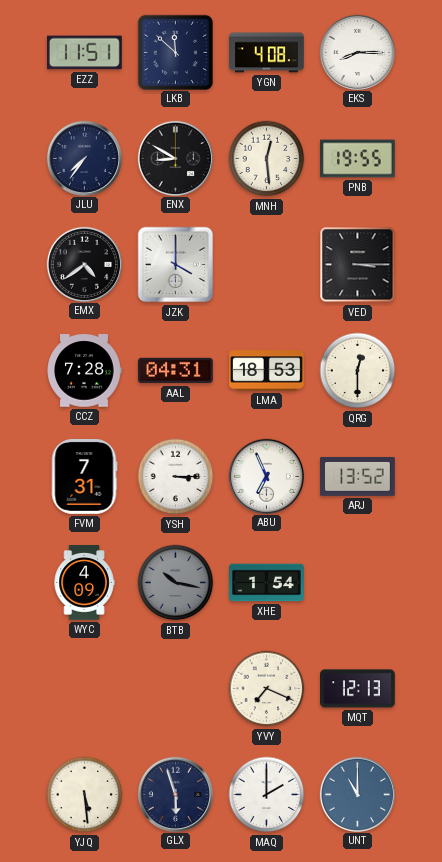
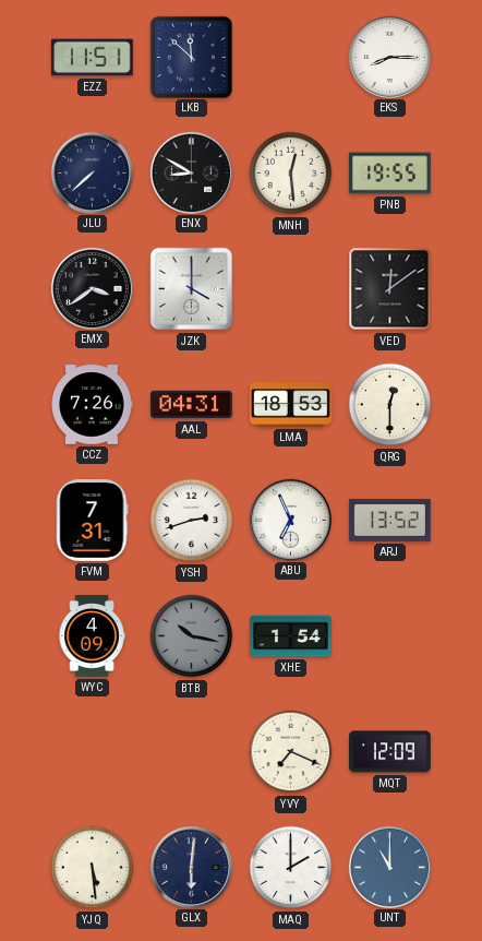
YGN: 4:08 -> none
JLU: 7:36 -> 7:38
EMX: 4:39 -> 3:39
VED: 3:15 -> 12:09
CCZ: 7:28 -> 7:26
YSH: 3:15 -> 2:42
MQT: 12:13 -> 12:09
GLX: 5:57 -> 6:01
